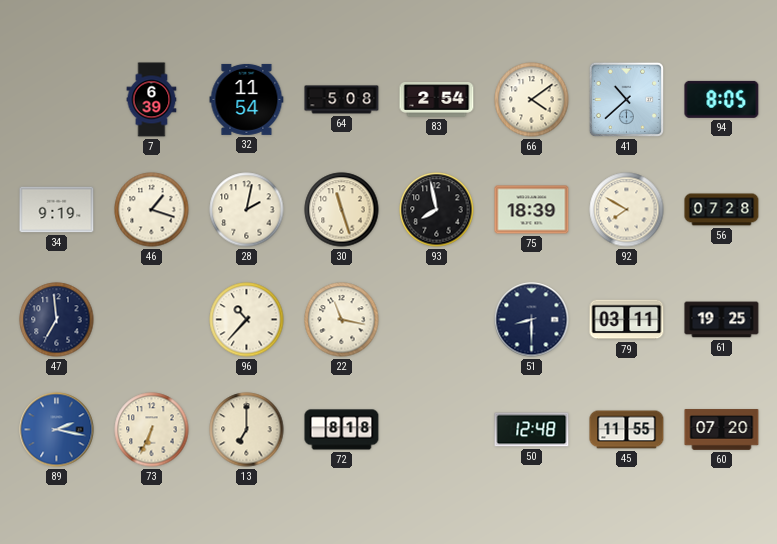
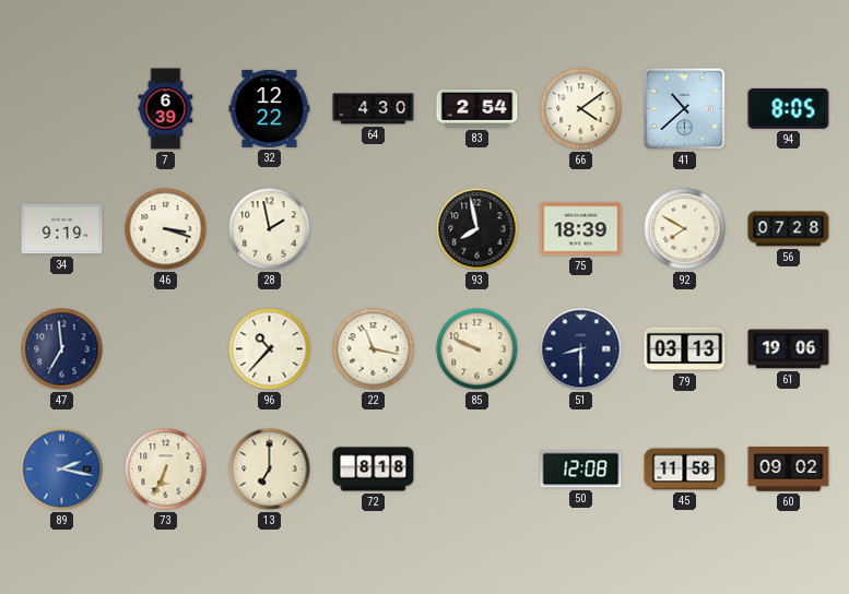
32: 11:54 -> 12:22
64: 5:08 -> 4:30
46: 1:18 -> 3:18
28: 2:02 -> 1:58
30: 11:27 -> none
85: none -> 9:49
79: 03:11 -> 03:13
61: 19:25 -> 19:06
50: 12:48 -> 12:08
45: 11:55 -> 11:58
60: 07:20 -> 09:02
